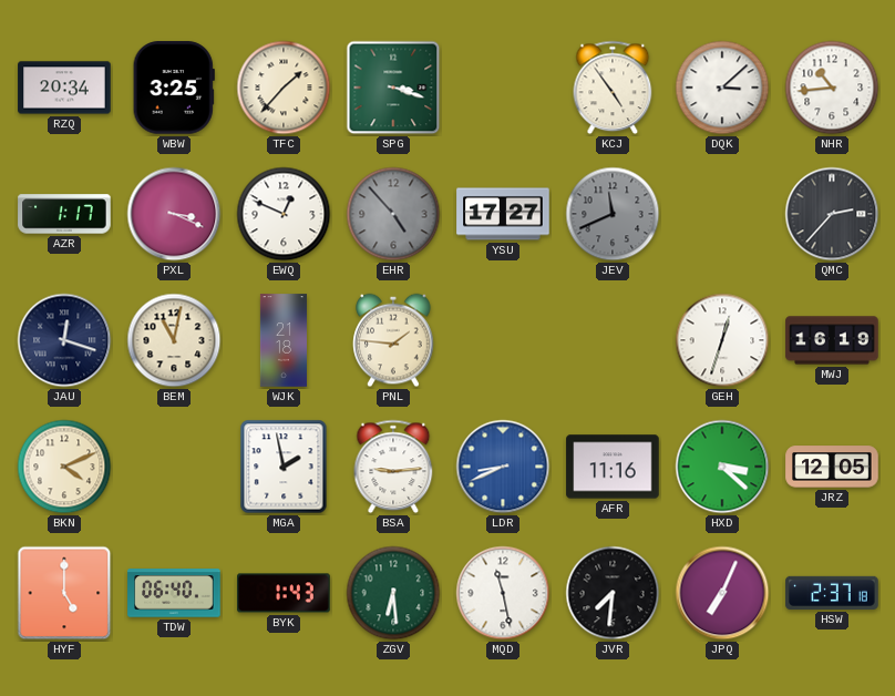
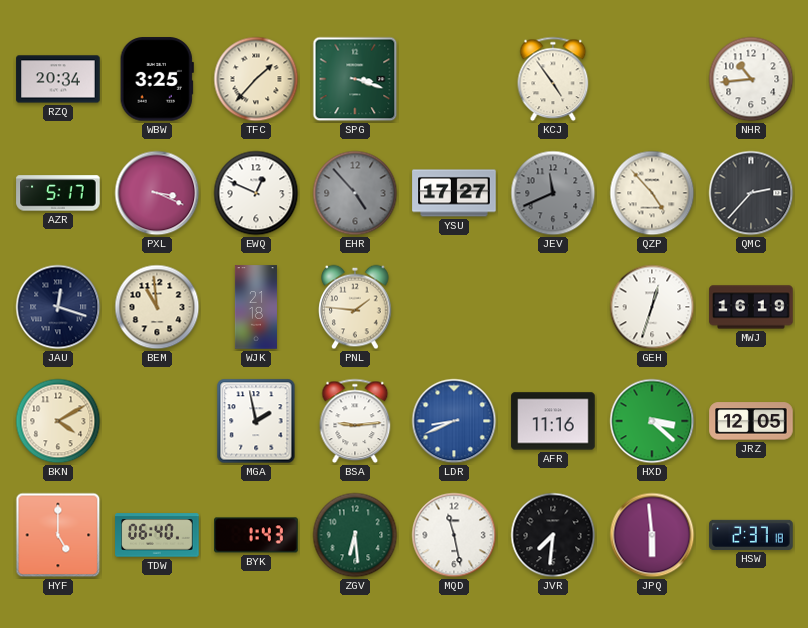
DQK: 3:08 -> none
AZR: 1:17 -> 5:17
QZP: none -> 4:53
BEM: 11:02 -> 10:59
BKN: 4:11 -> 4:10
JPQ: 7:04 -> 5:59
